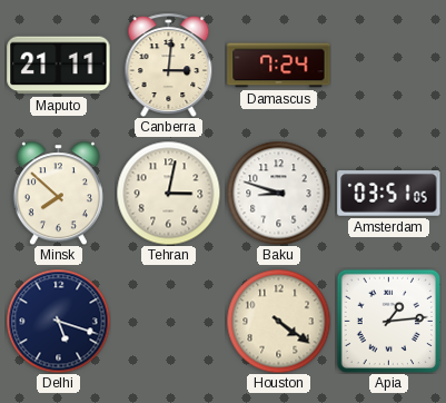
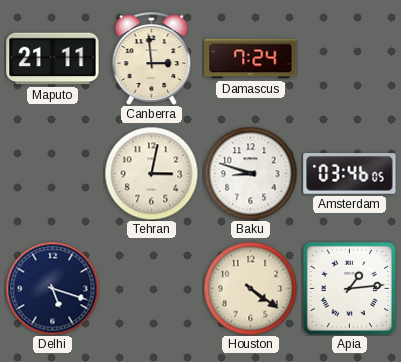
Canberra: 3:01 -> 2:59
Minsk: 7:52 -> none
Amsterdam: 03:51 -> 03:46
